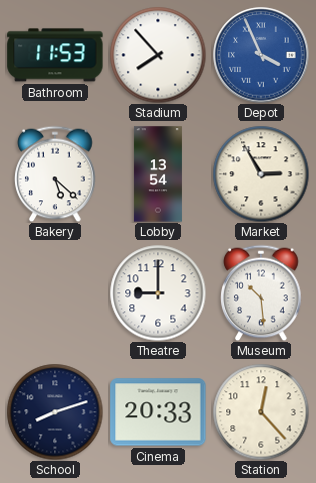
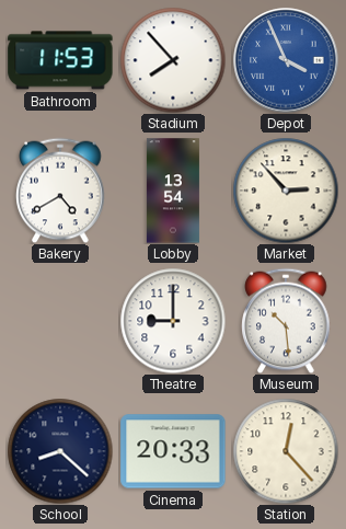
Bakery: 5:22 -> 4:40
Market: 2:55 -> 2:53
School: 8:12 -> 8:22
